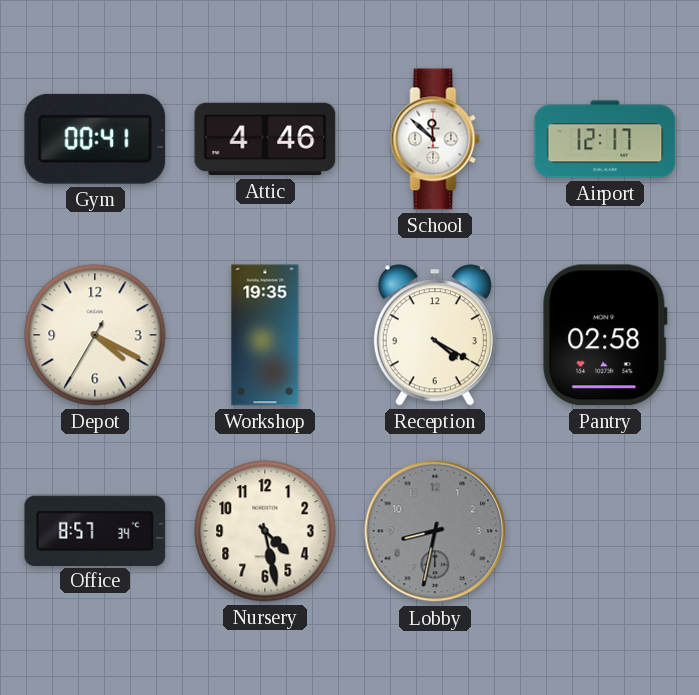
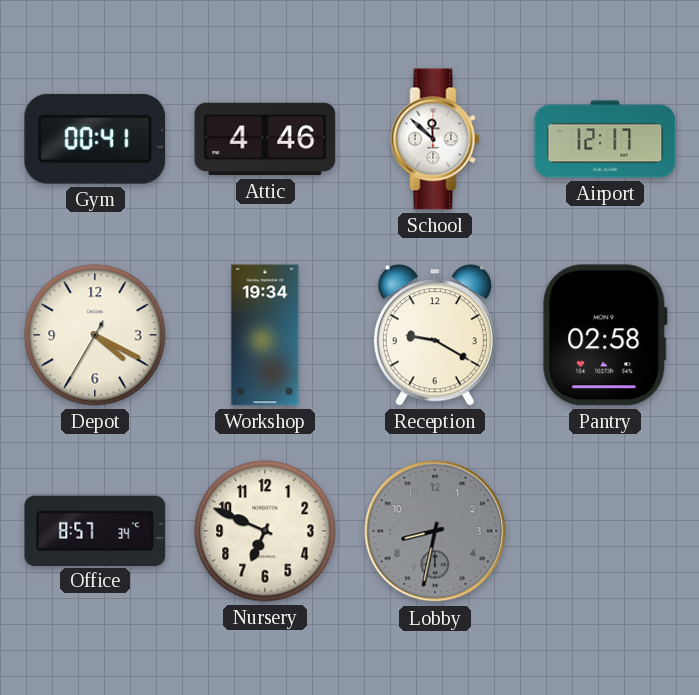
Workshop: 19:35 -> 19:34
Reception: 4:20 -> 9:20
Nursery: 4:28 -> 6:49
